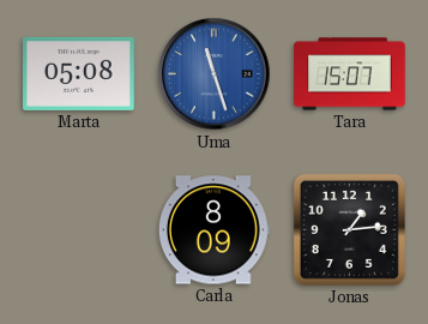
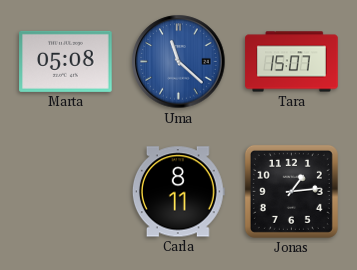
Uma: 11:27 -> 11:22
Carla: 8:09 -> 8:11
